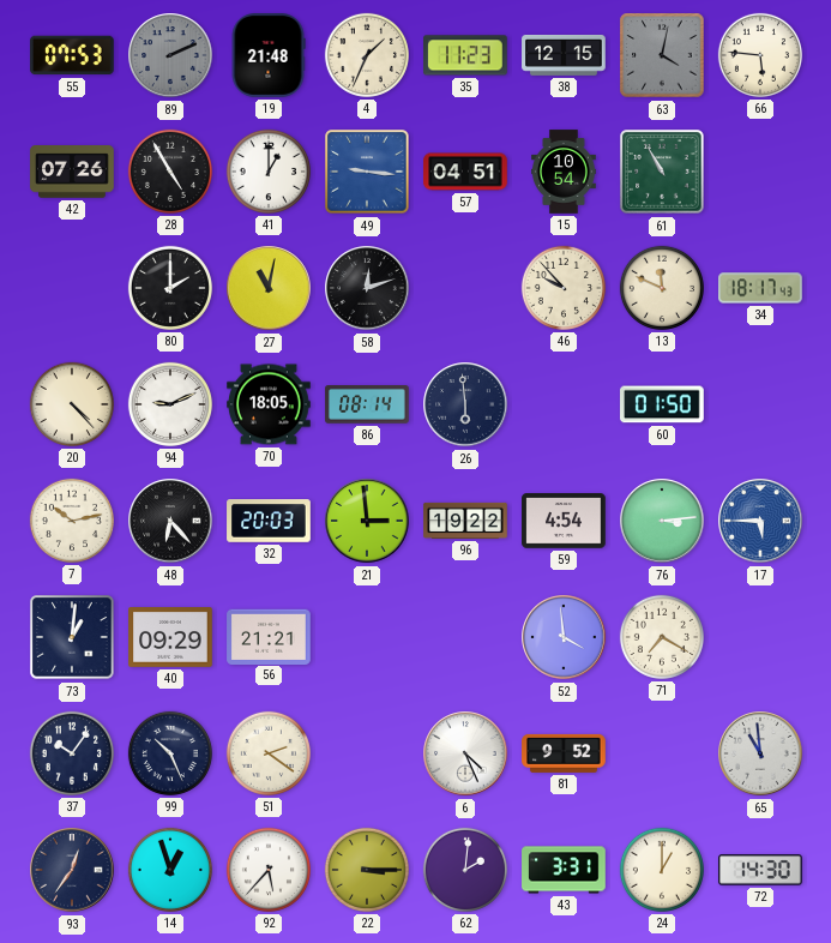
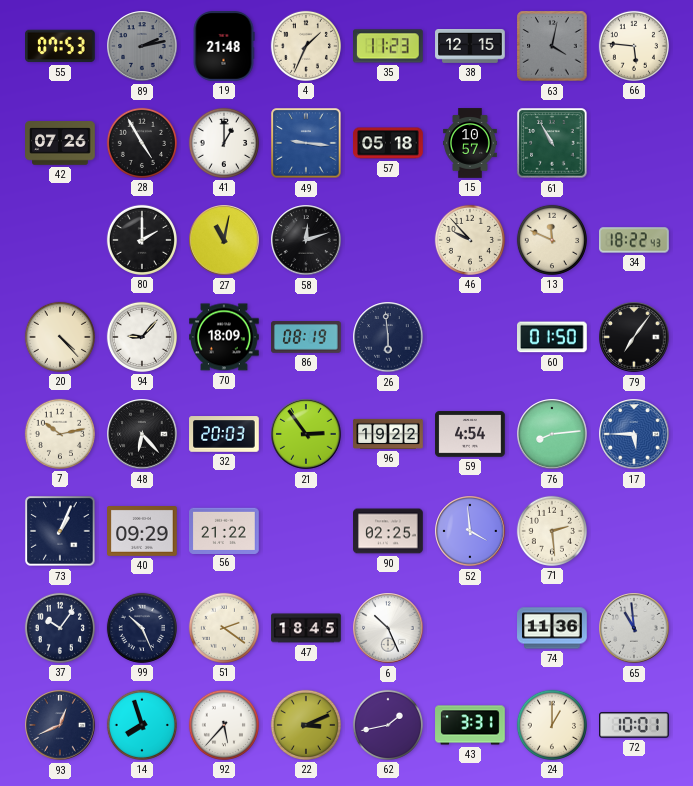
89: 2:11 -> 2:13
57: 04:51 -> 05:18
15: 10:54 -> 10:57
34: 18:17 -> 18:22
94: 9:11 -> 9:07
70: 18:05 -> 18:09
86: 08:14 -> 08:19
79: none -> 7:06
21: 2:59 -> 2:54
76: 3:14 -> 8:14
73: 1:01 -> 1:04
56: 21:21 -> 21:22
90: none -> 02:25
71: 7:20 -> 2:29
47: none -> 18:45
6: 4:26 -> 10:26
81: 9:52 -> none
74: none -> 11:36
93: 12:36 -> 12:41
14: 12:57 -> 7:57
22: 3:15 -> 3:11
62: 2:01 -> 1:43
72: 14:30 -> 10:01
